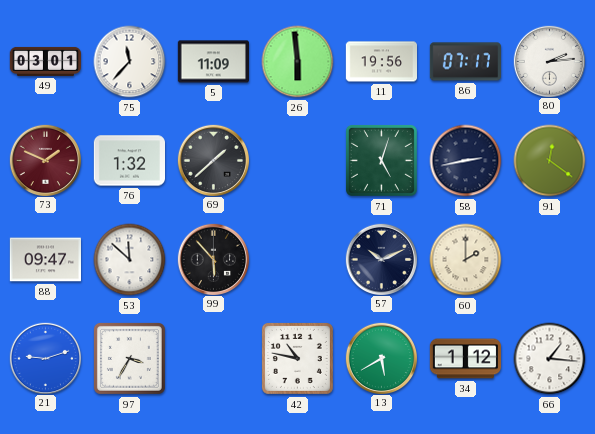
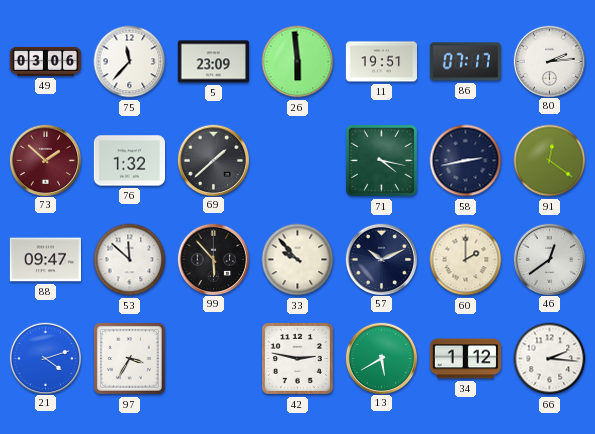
49: 03:01 -> 03:06
5: 11:09 -> 23:09
11: 19:56 -> 19:51
73: 1:49 -> 1:52
71: 5:03 -> 4:17
33: none -> 9:53
46: none -> 12:39
21: 9:12 -> 4:12
42: 10:47 -> 2:47
66: 1:16 -> 2:16
